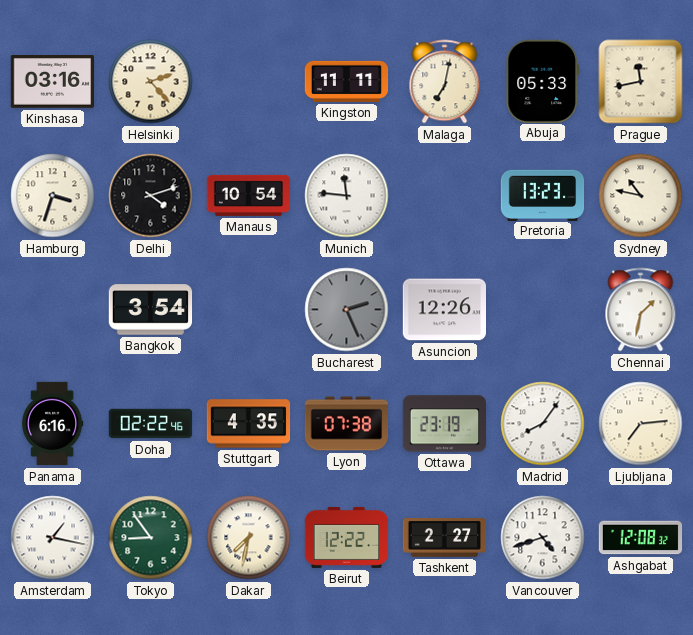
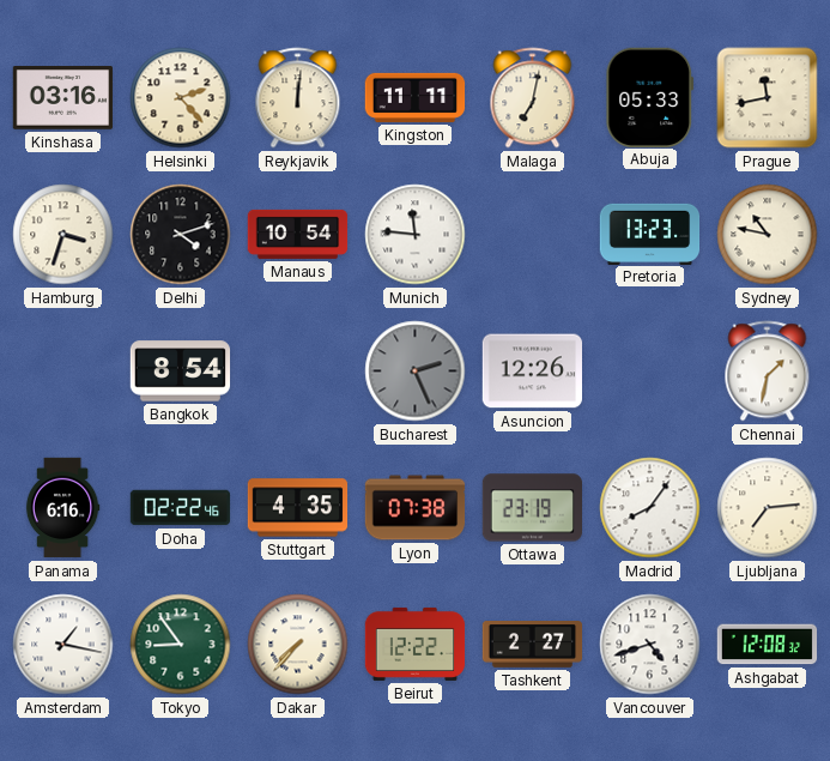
Reykjavik: none -> 12:01
Bangkok: 3:54 -> 8:54
Dakar: 7:32 -> 7:37
